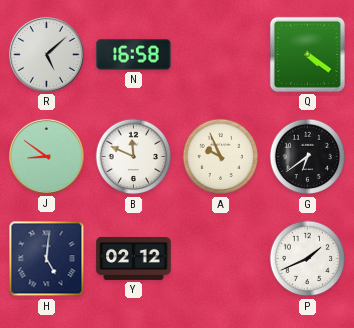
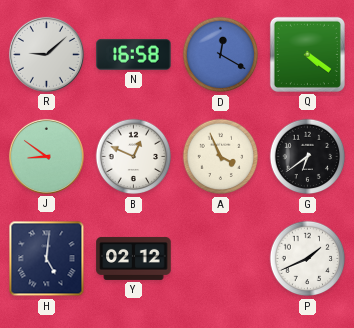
R: 5:08 -> 9:08
D: none -> 12:20
B: 11:49 -> 12:49
A: 9:56 -> 3:56
